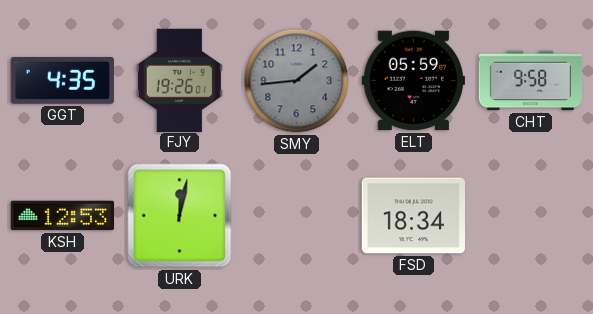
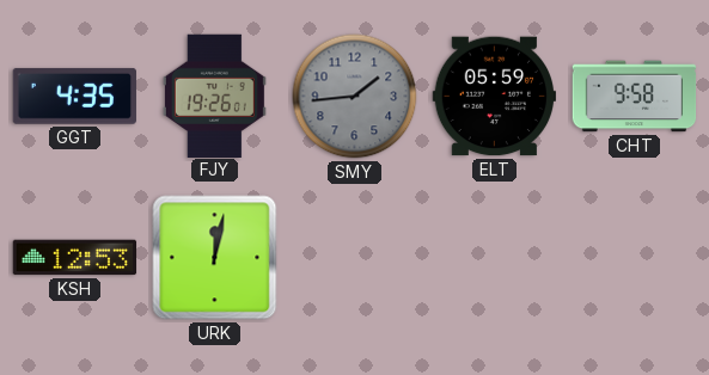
FSD: 18:34 -> none
